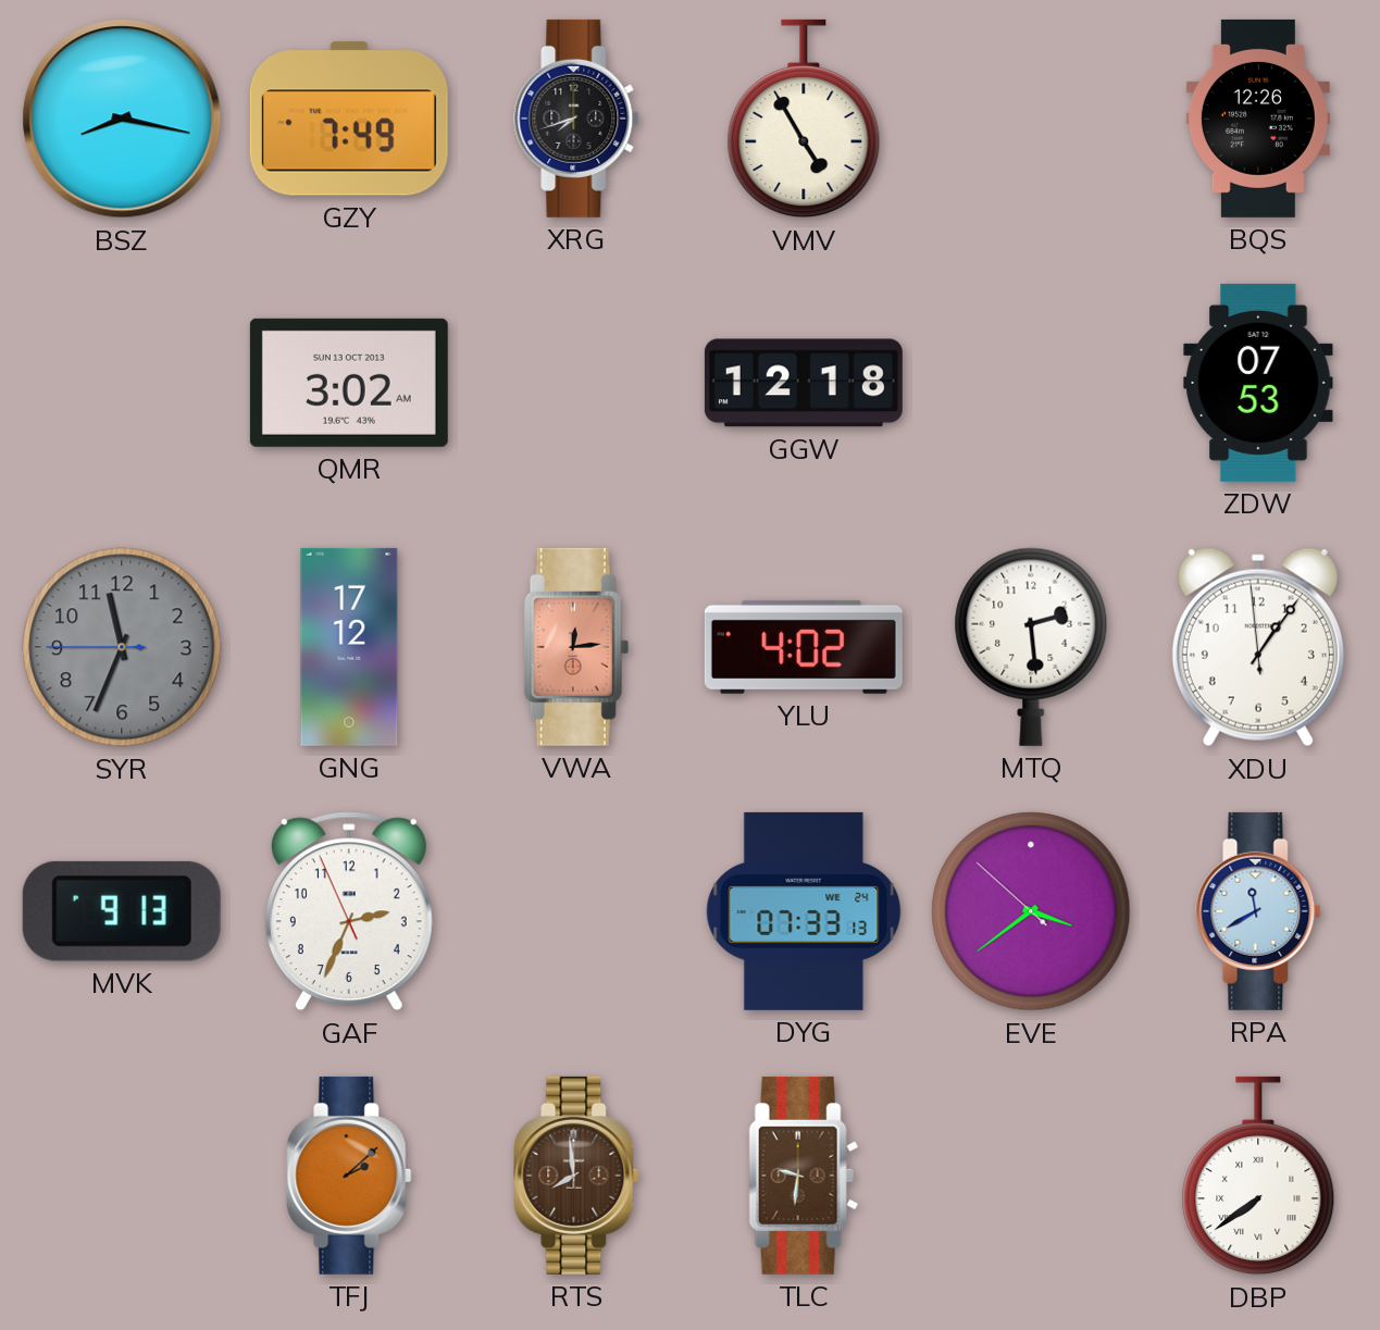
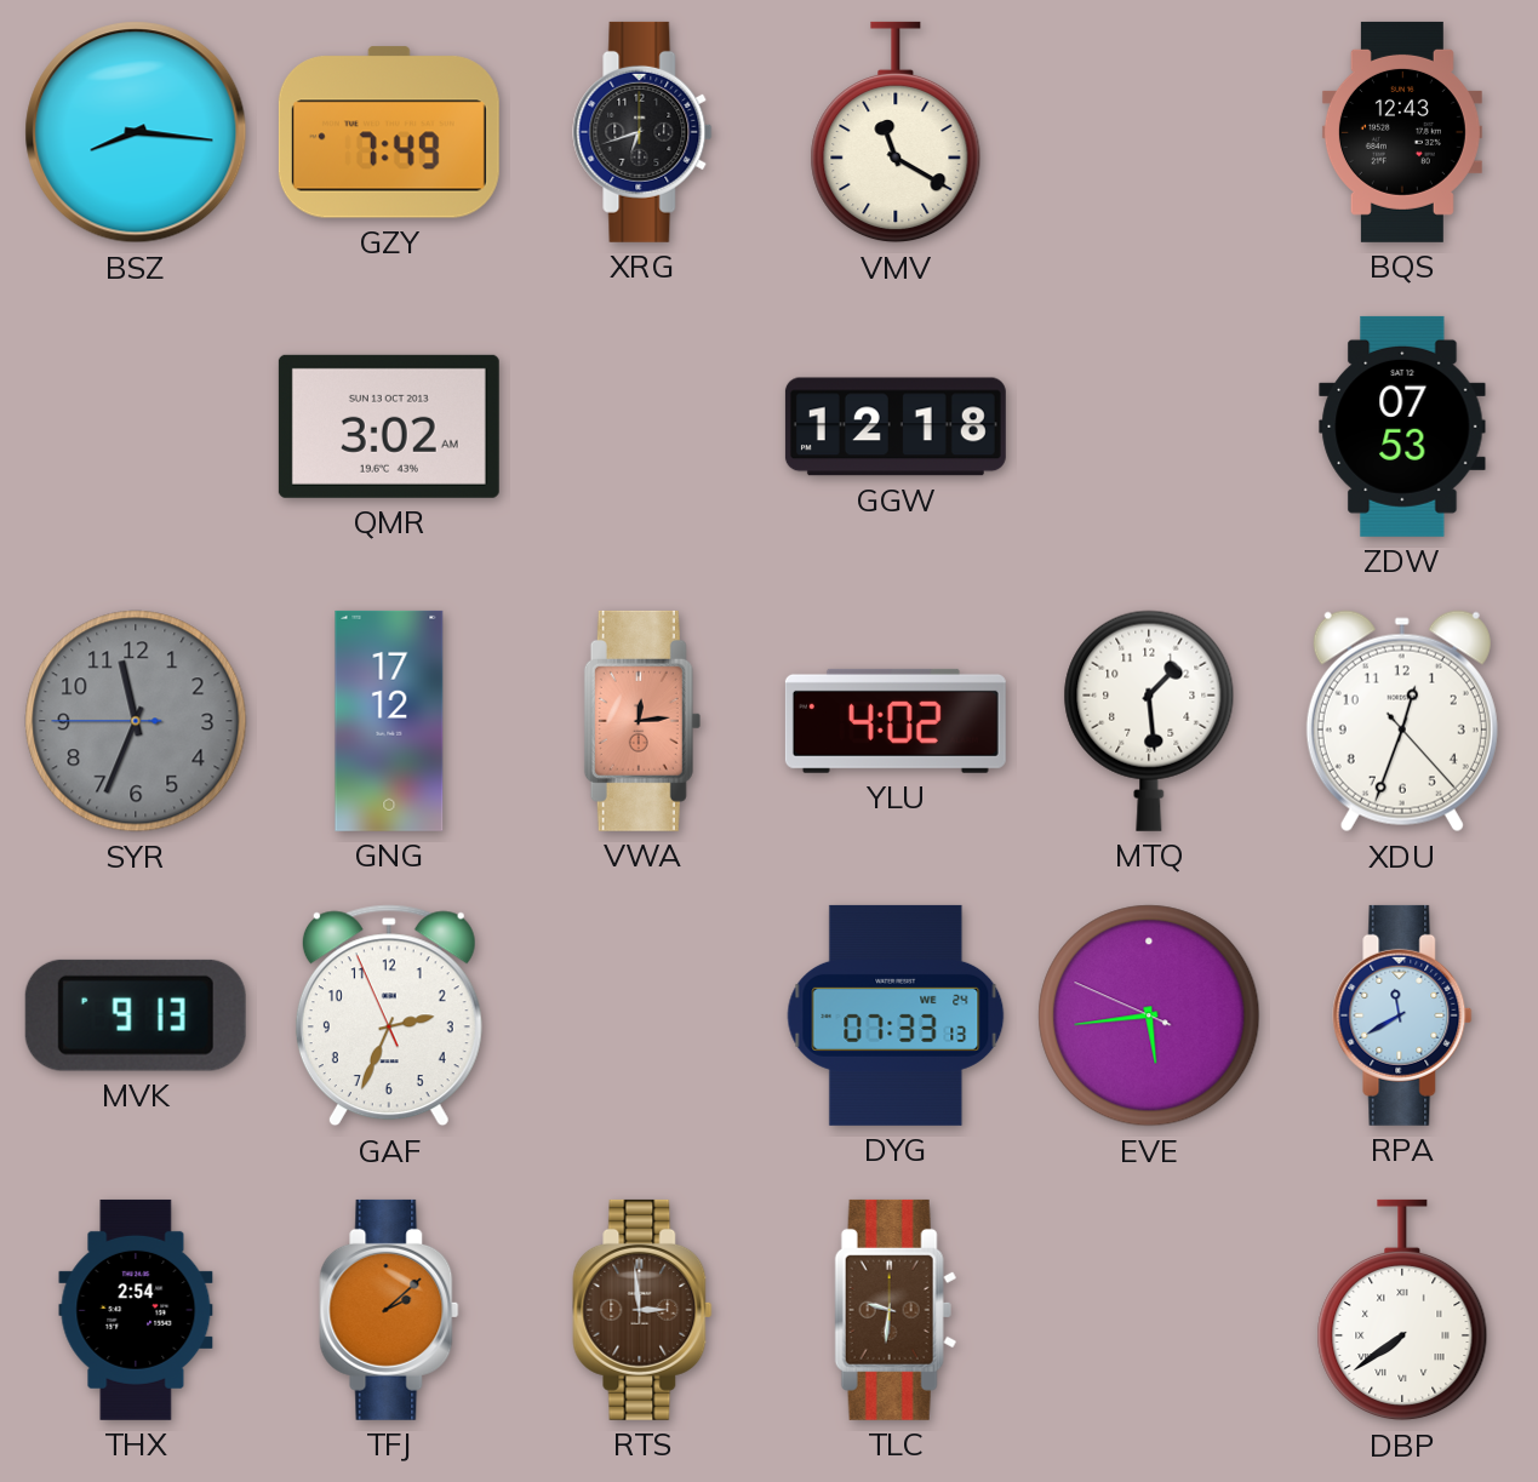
BSZ: 8:17 -> 8:16
XRG: 7:42 -> 6:42
VMV: 4:55 -> 11:20
BQS: 12:26 -> 12:43
MTQ: 2:29 -> 1:29
XDU: 1:05 -> 12:33
EVE: 3:38 -> 5:43
THX: none -> 2:54
RTS: 7:59 -> 2:59
